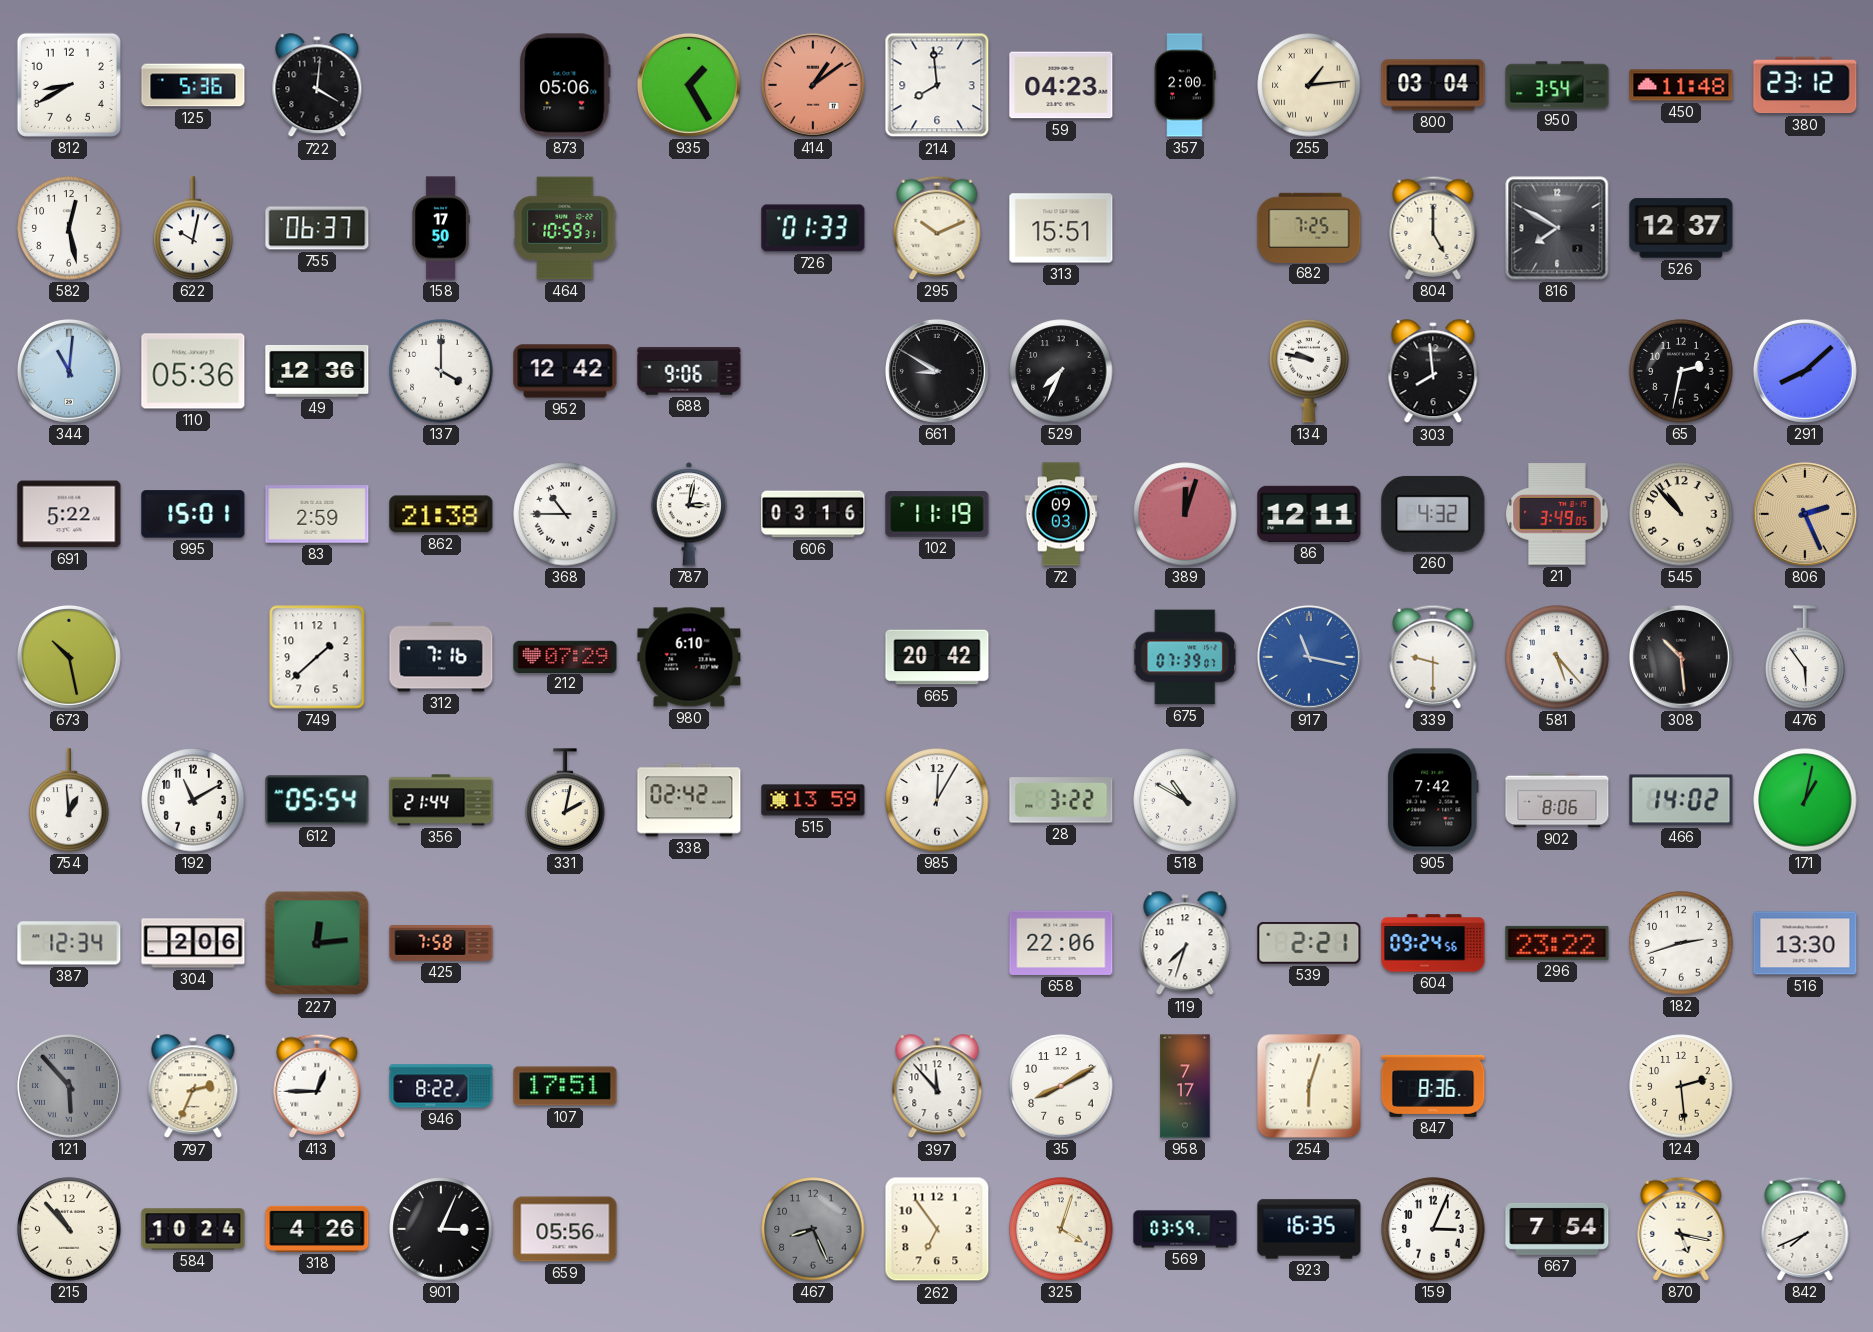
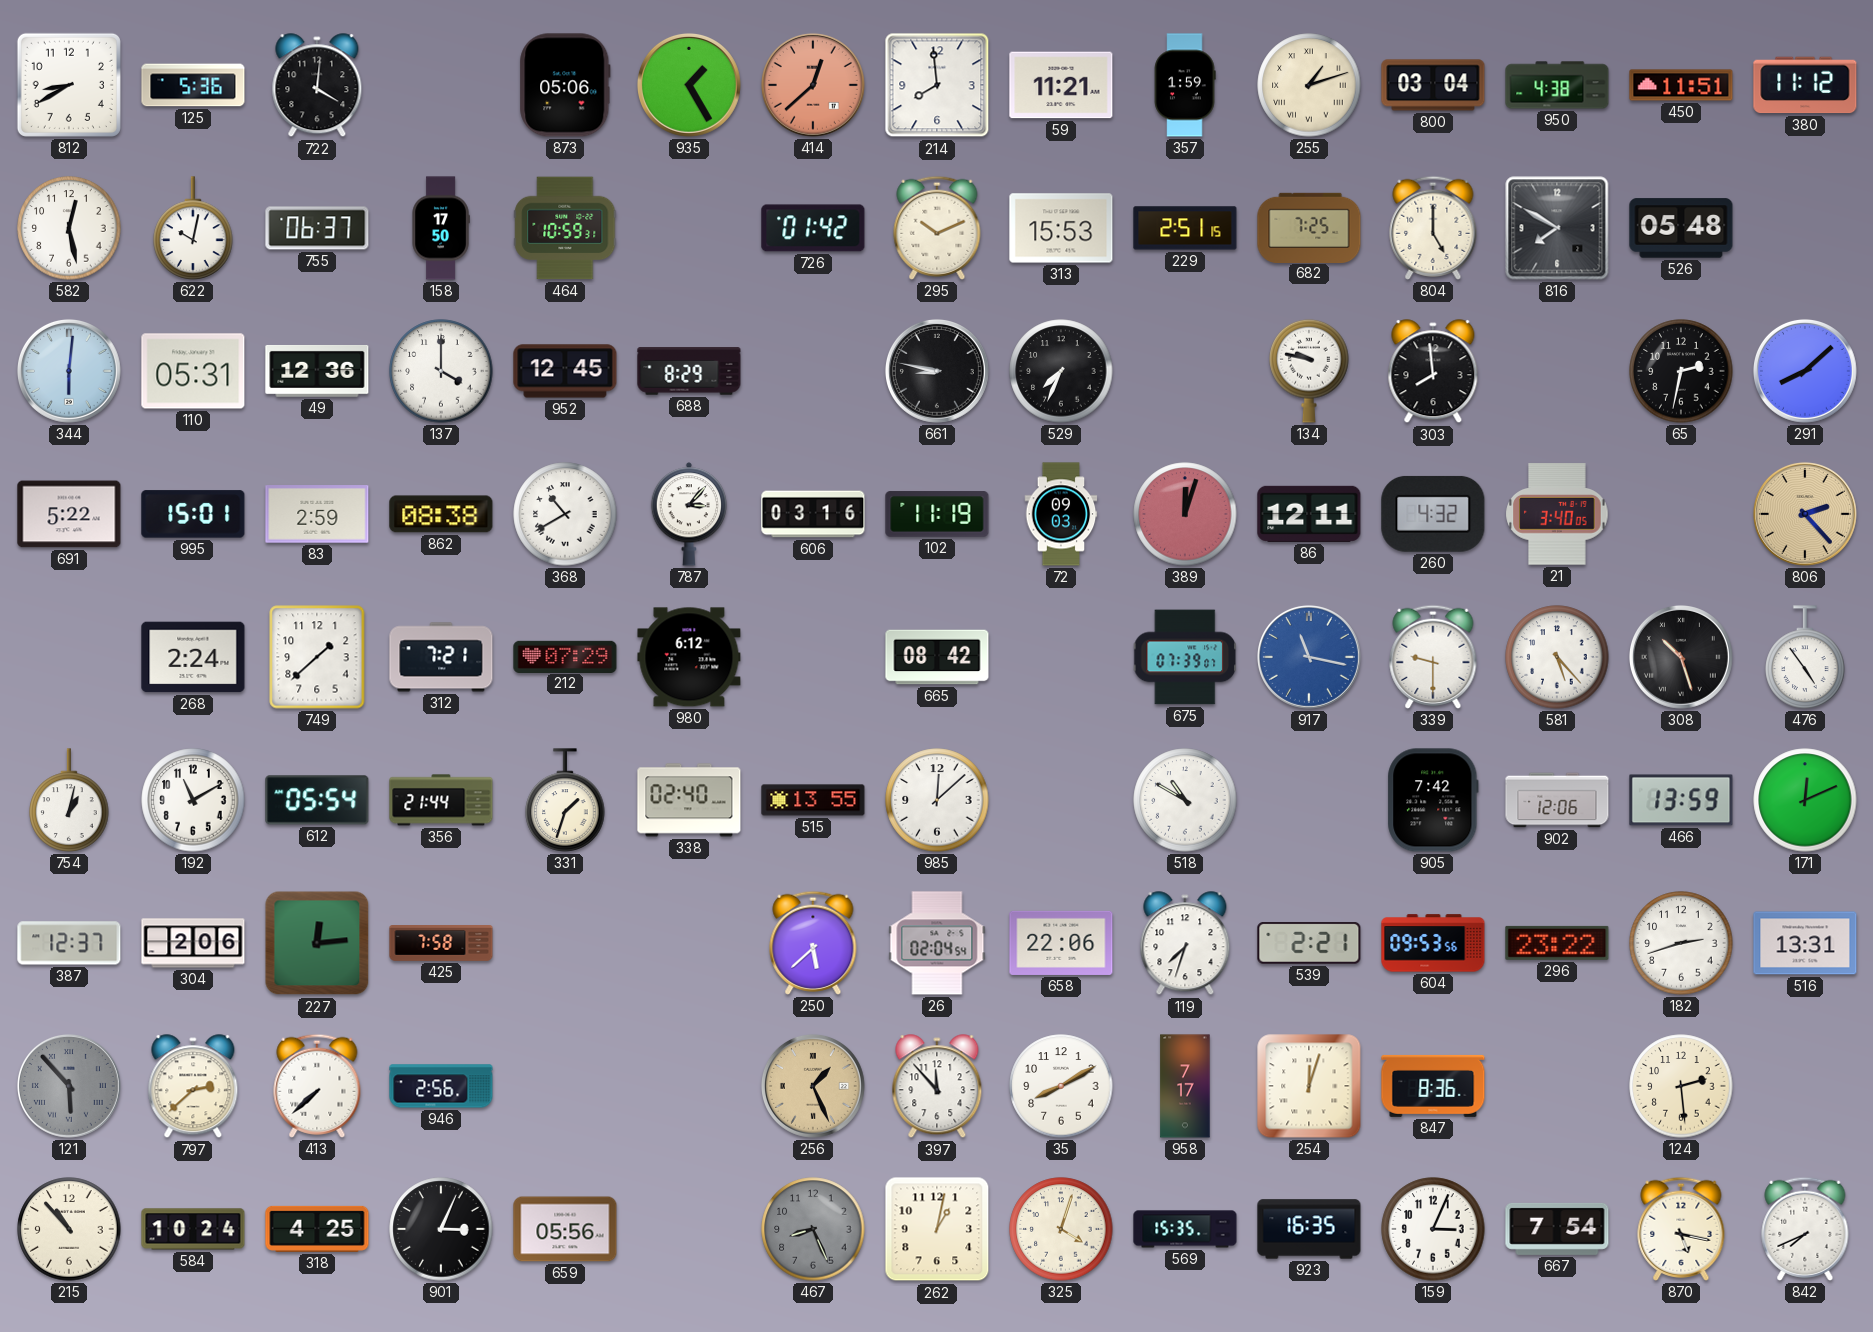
414: 1:09 -> 12:38
59: 04:23 -> 11:21
357: 2:00 -> 1:59
255: 1:14 -> 1:12
950: 3:54 -> 4:38
450: 11:48 -> 11:51
380: 23:12 -> 11:12
726: 01:33 -> 01:42
313: 15:51 -> 15:53
229: none -> 2:51
526: 12:37 -> 05:48
344: 11:01 -> 6:01
110: 05:36 -> 05:31
952: 12:42 -> 12:45
688: 9:06 -> 8:29
661: 8:50 -> 8:47
862: 21:38 -> 08:38
368: 10:45 -> 10:40
787: 3:02 -> 3:07
21: 3:49 -> 3:40
545: 10:53 -> none
806: 2:26 -> 2:23
673: 10:28 -> none
268: none -> 2:24
312: 7:16 -> 7:21
980: 6:10 -> 6:12
665: 20:42 -> 08:42
308: 10:29 -> 10:27
476: 5:54 -> 4:54
754: 12:59 -> 1:02
331: 2:02 -> 1:33
338: 02:42 -> 02:40
515: 13:59 -> 13:55
985: 12:05 -> 12:08
28: 3:22 -> none
902: 8:06 -> 12:06
466: 14:02 -> 13:59
171: 1:02 -> 12:11
387: 12:34 -> 12:37
250: none -> 5:38
26: none -> 02:04
604: 09:24 -> 09:53
516: 13:30 -> 13:31
797: 2:34 -> 2:38
413: 12:45 -> 7:38
946: 8:22 -> 2:56
107: 17:51 -> none
256: none -> 1:26
254: 6:03 -> 12:03
318: 4:26 -> 4:25
262: 6:54 -> 1:02
569: 03:59 -> 15:35
